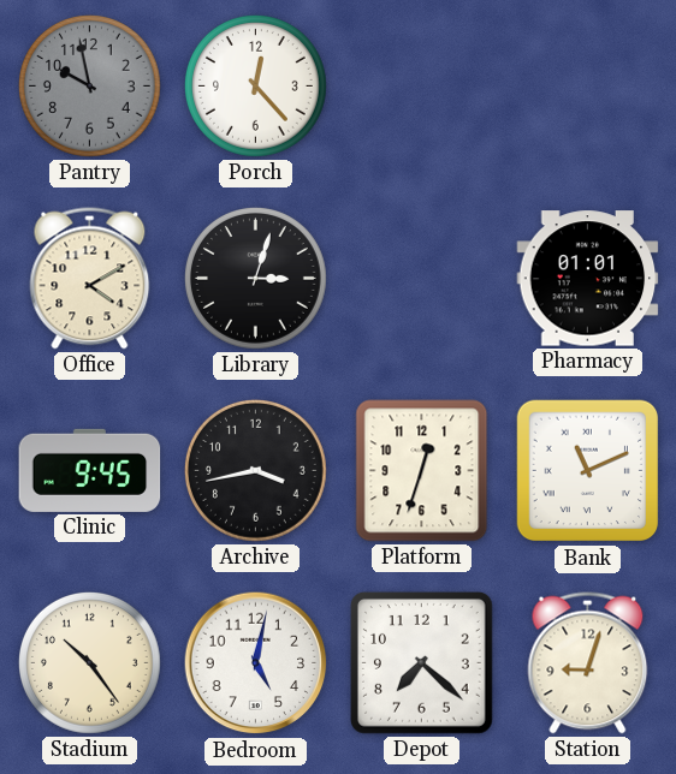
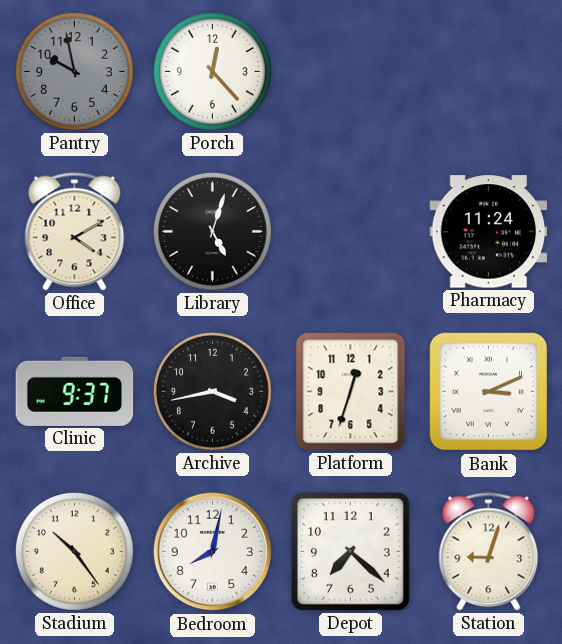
Library: 3:03 -> 5:03
Pharmacy: 01:01 -> 11:24
Clinic: 9:45 -> 9:37
Bank: 11:11 -> 3:11
Bedroom: 5:02 -> 8:02
